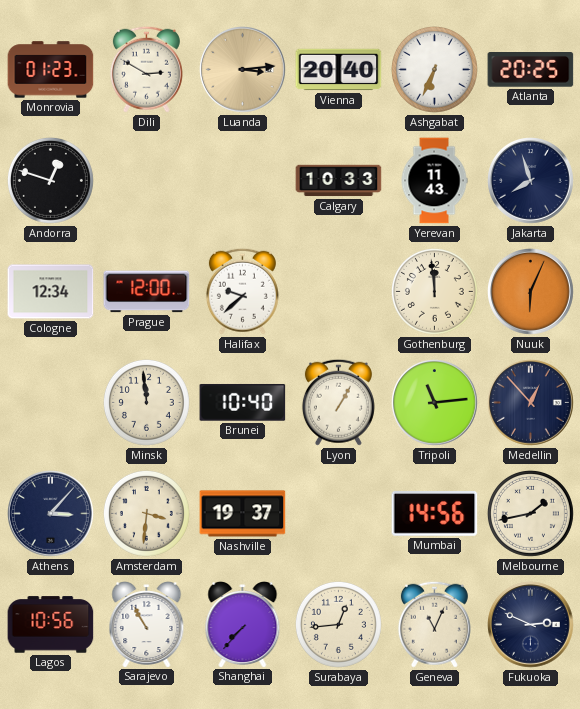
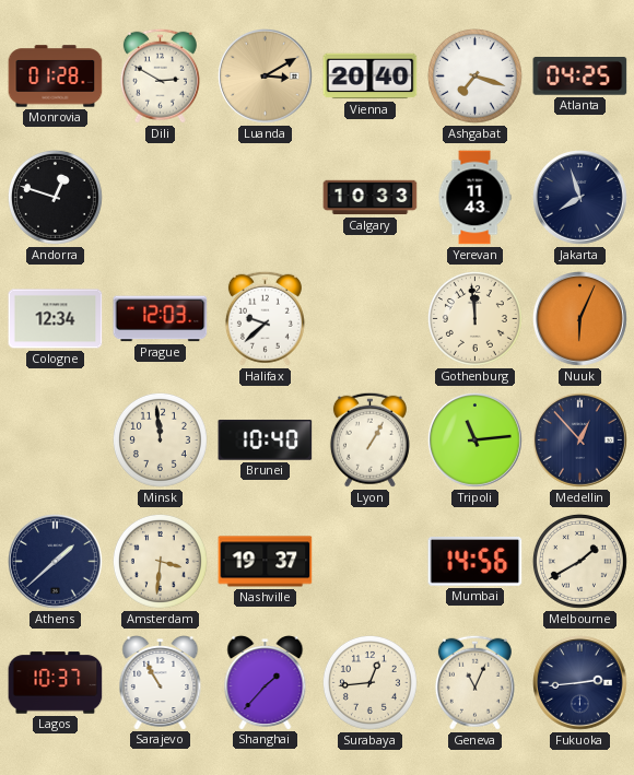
Monrovia: 01:23 -> 01:28
Luanda: 3:14 -> 3:10
Ashgabat: 6:34 -> 7:18
Atlanta: 20:25 -> 04:25
Prague: 12:00 -> 12:03
Athens: 3:07 -> 1:38
Melbourne: 1:43 -> 1:40
Lagos: 10:56 -> 10:37
Shanghai: 7:37 -> 1:37
Fukuoka: 2:49 -> 2:44
